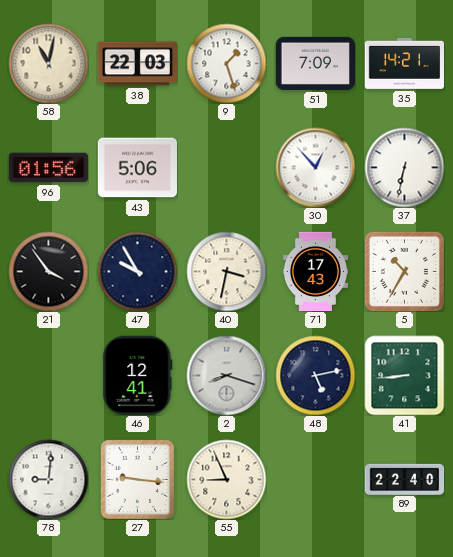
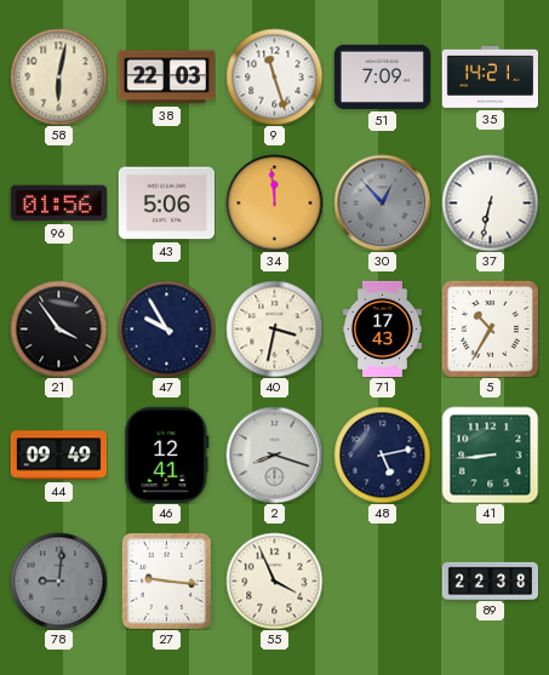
58: 11:02 -> 6:02
9: 1:27 -> 11:27
34: none -> 11:59
30 dial: white -> grey
44: none -> 09:49
78 dial: white -> grey
55: 8:56 -> 3:56
89: 22:40 -> 22:38
